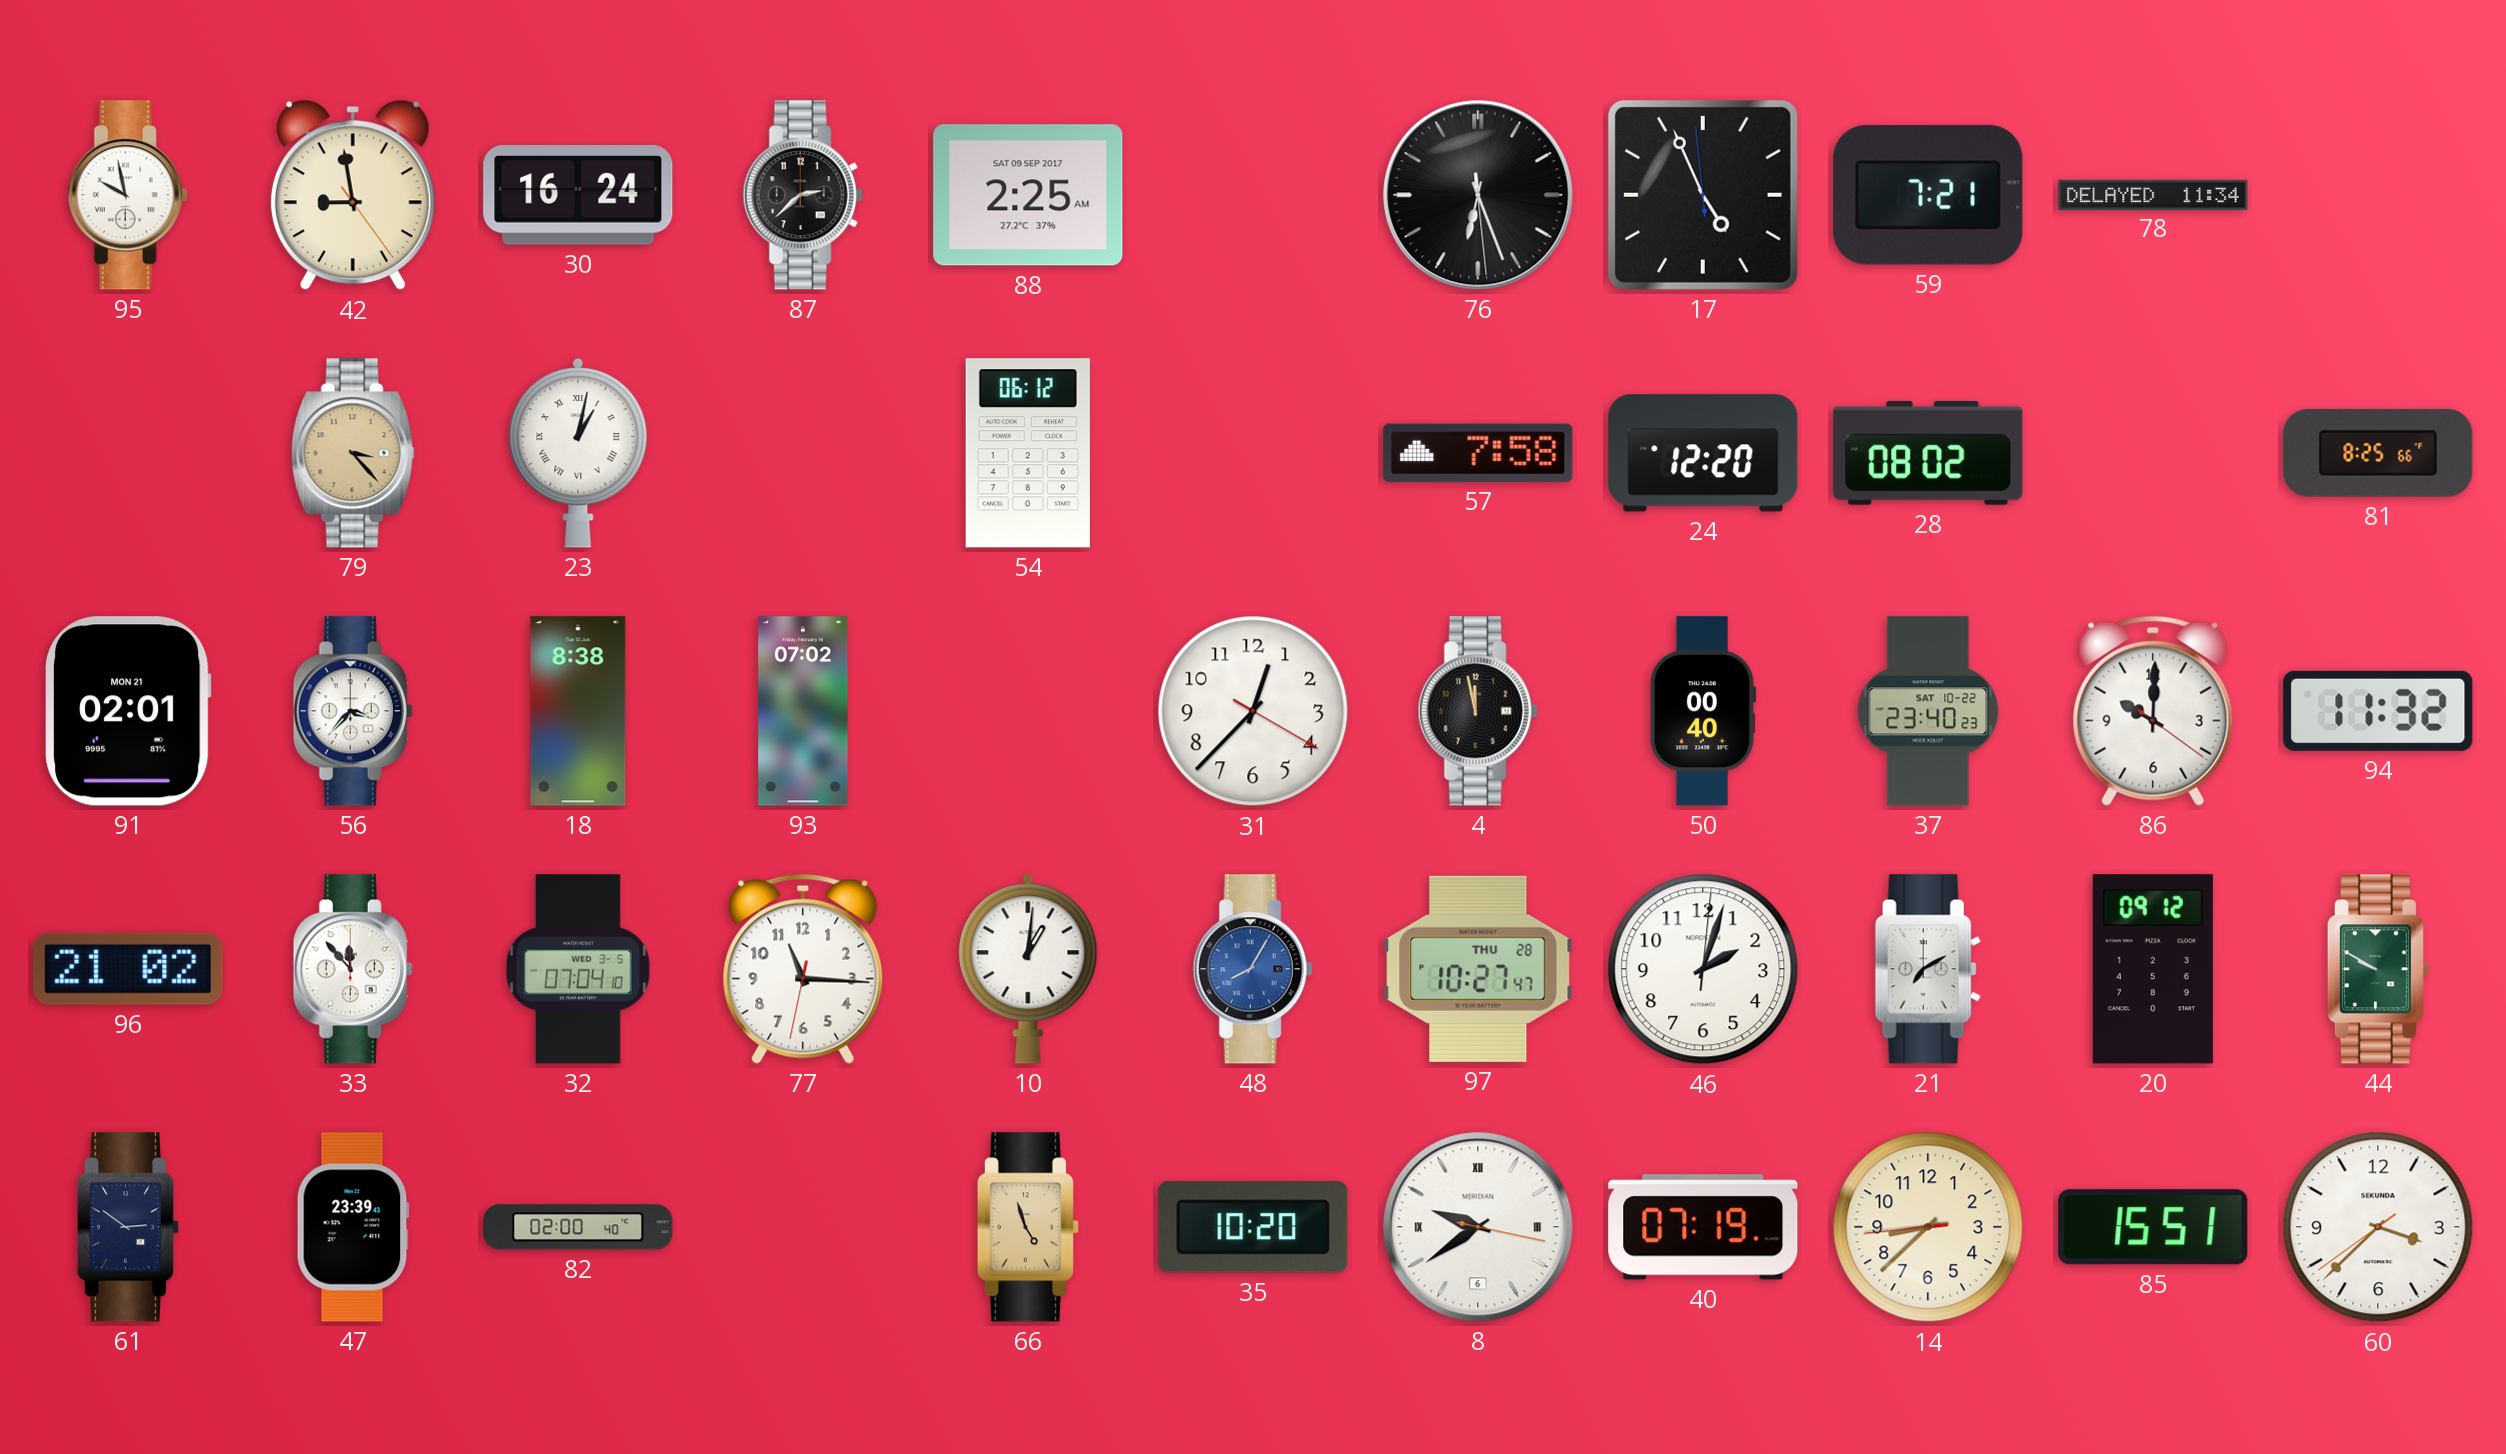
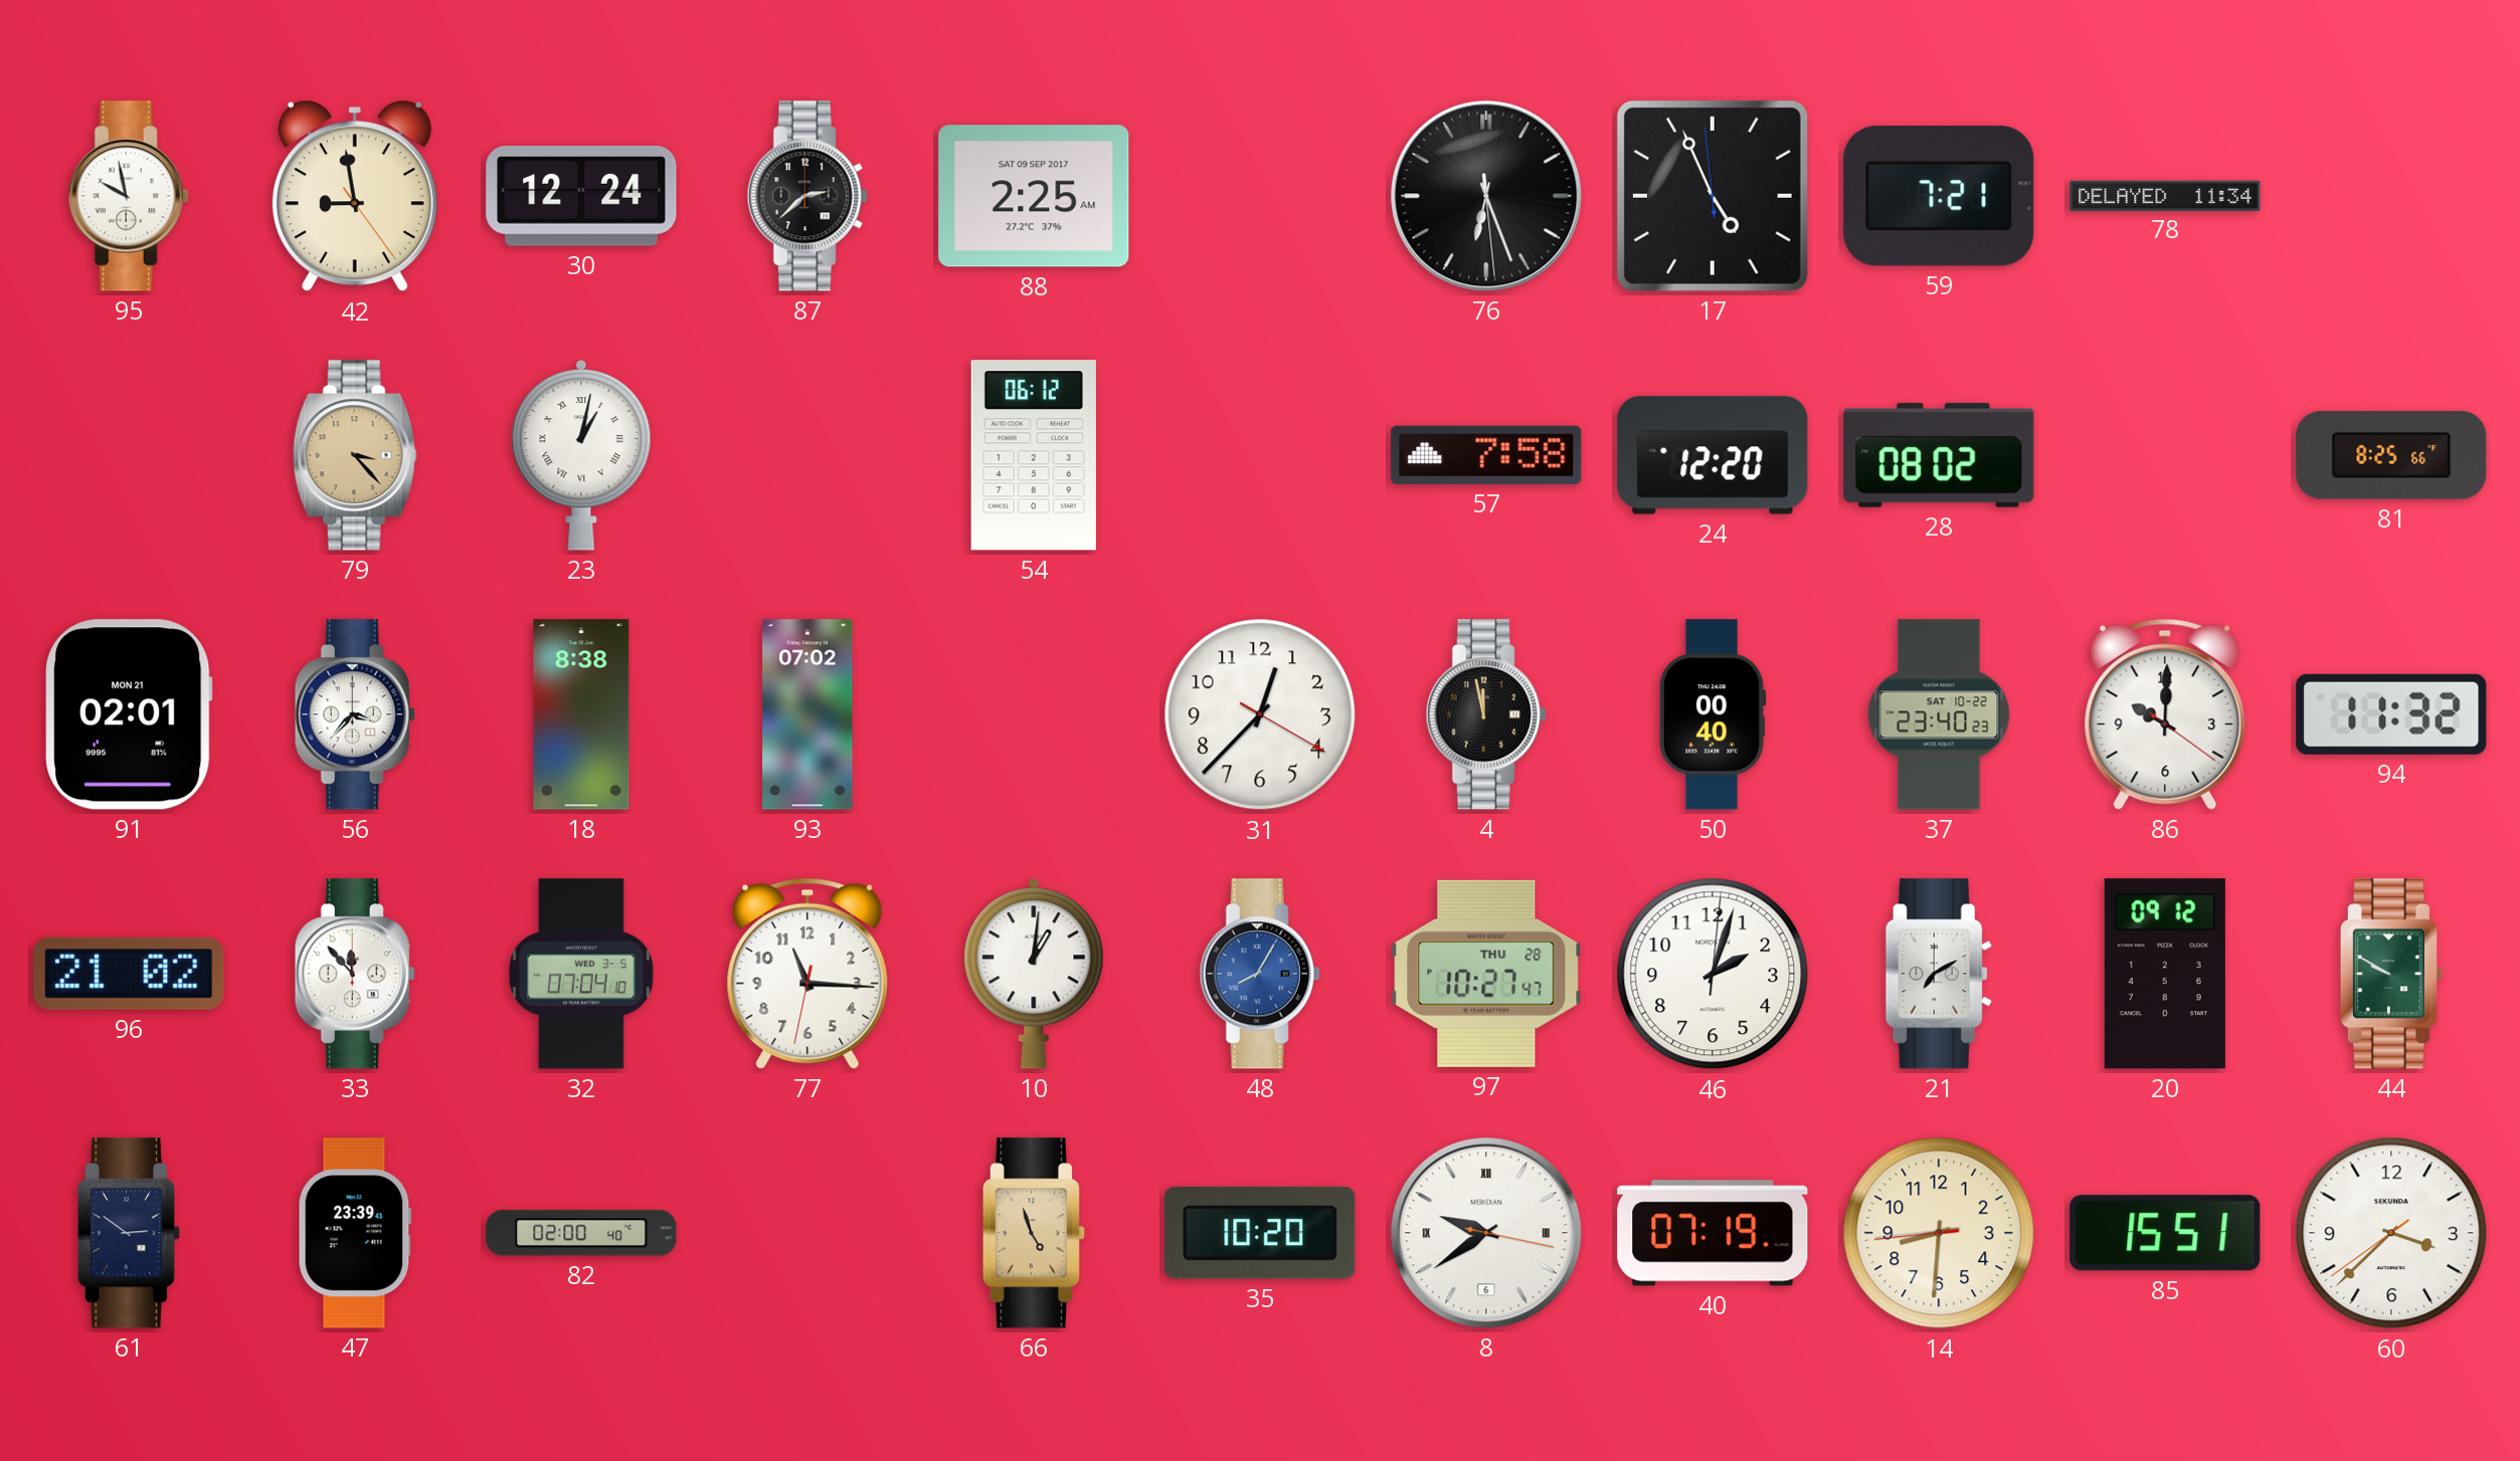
30: 16:24 -> 12:24
14: 8:37 -> 8:30
